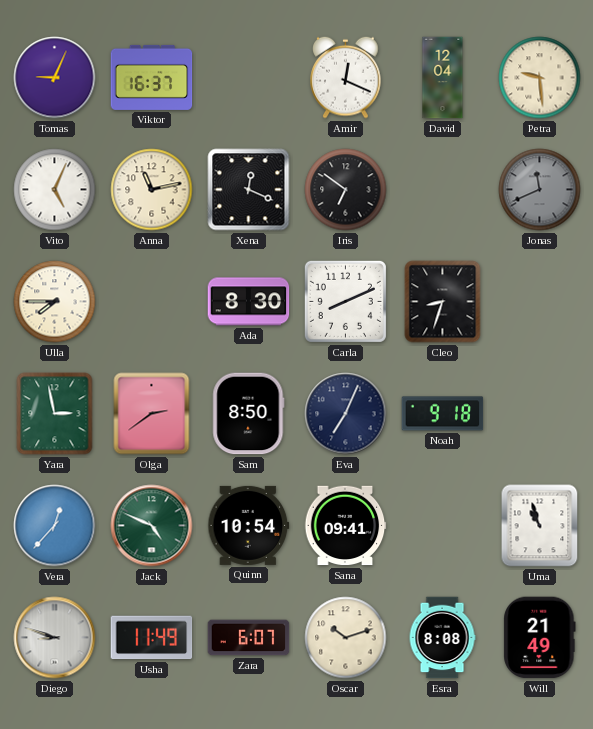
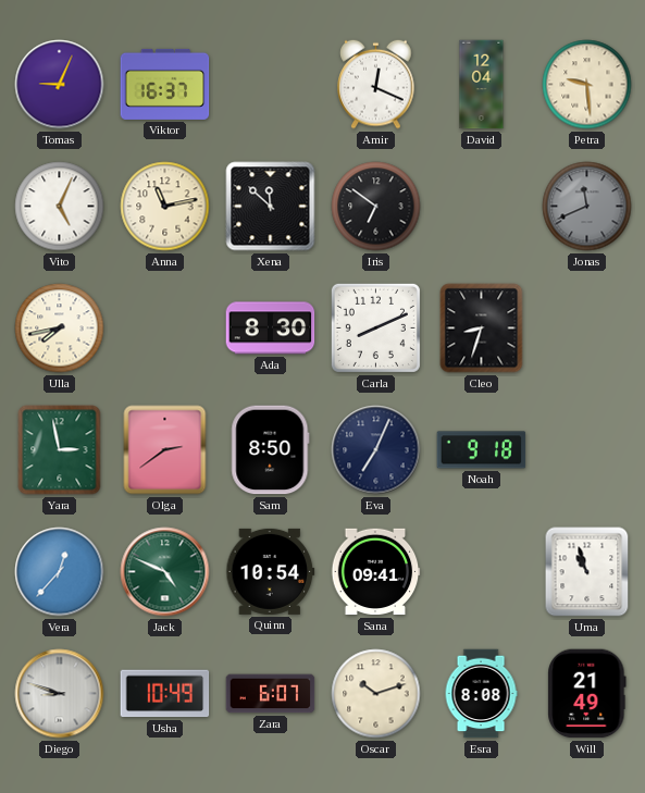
Xena: 12:19 -> 11:52
Ulla: 7:45 -> 7:43
Usha: 11:49 -> 10:49
